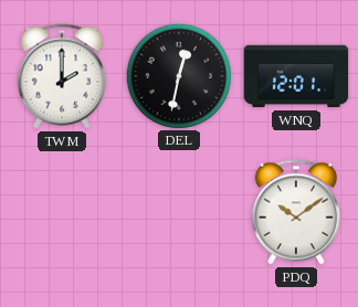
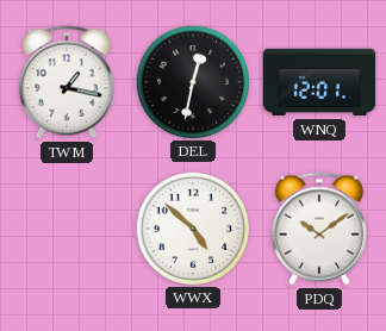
TWM: 2:00 -> 1:17
WWX: none -> 4:52
